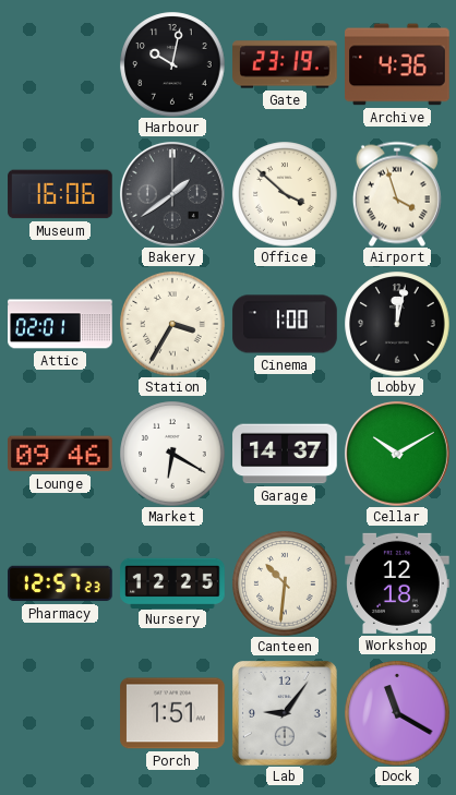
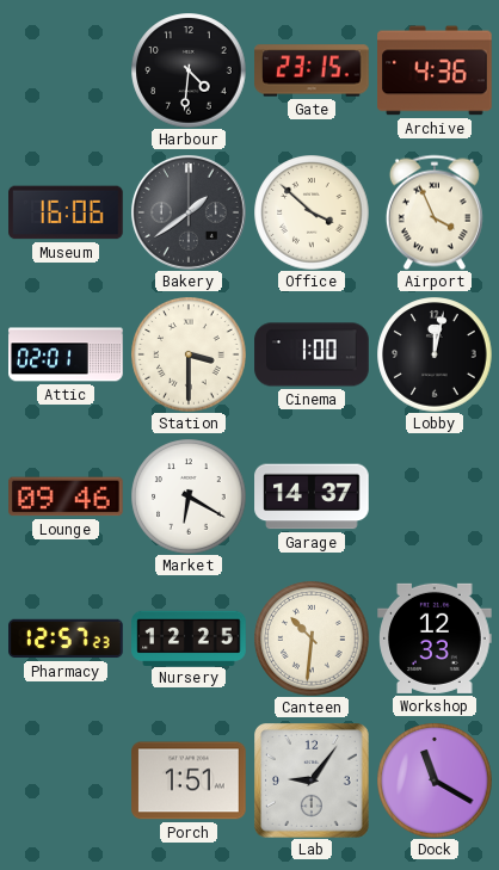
Harbour: 10:02 -> 4:31
Gate: 23:19 -> 23:15
Airport: 3:57 -> 3:56
Station: 3:35 -> 3:30
Cellar: 10:10 -> none
Workshop: 12:18 -> 12:33
